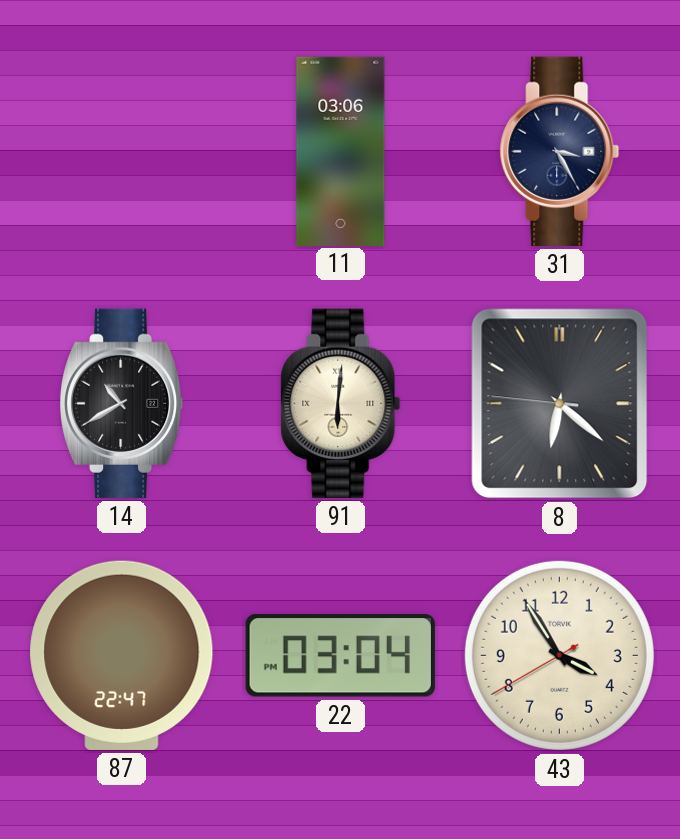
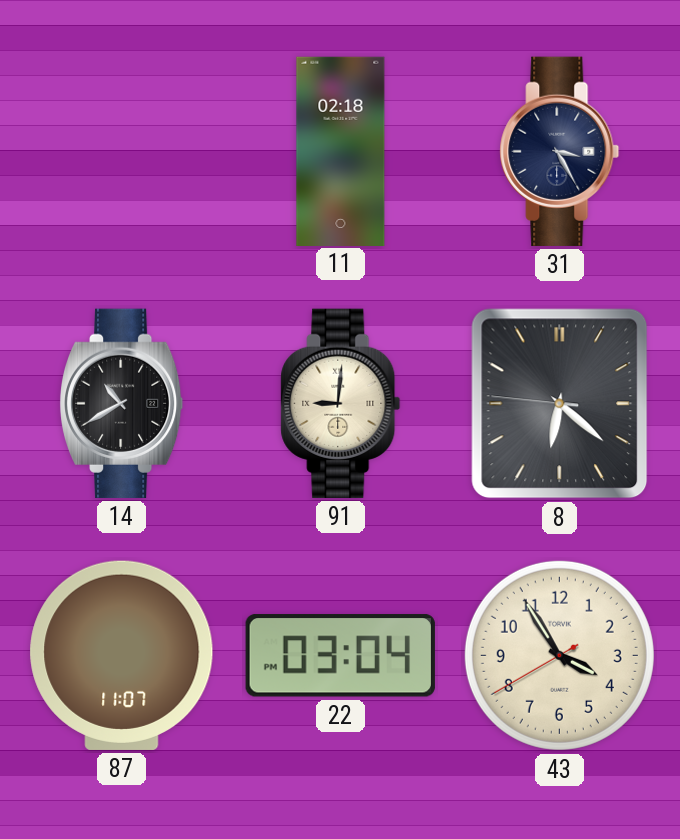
11: 03:06 -> 02:18
91: 6:01 -> 9:01
87: 22:47 -> 11:07
